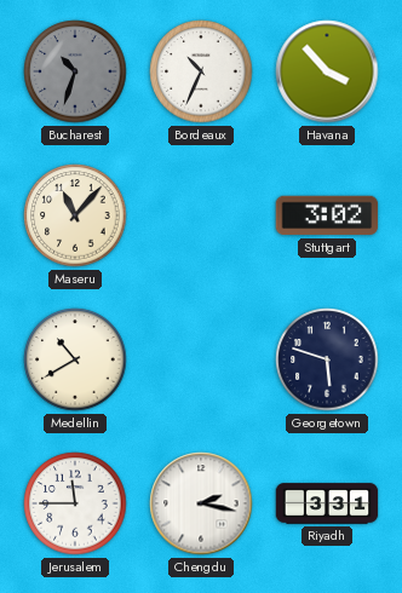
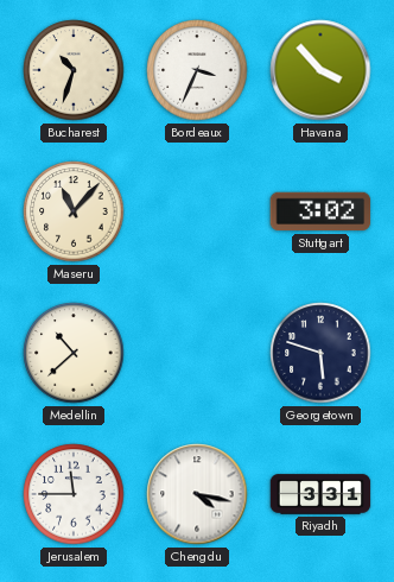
Bucharest dial: grey -> cream
Bordeaux: 10:34 -> 3:34
Medellin: 10:40 -> 10:38
Chengdu: 2:17 -> 4:17
